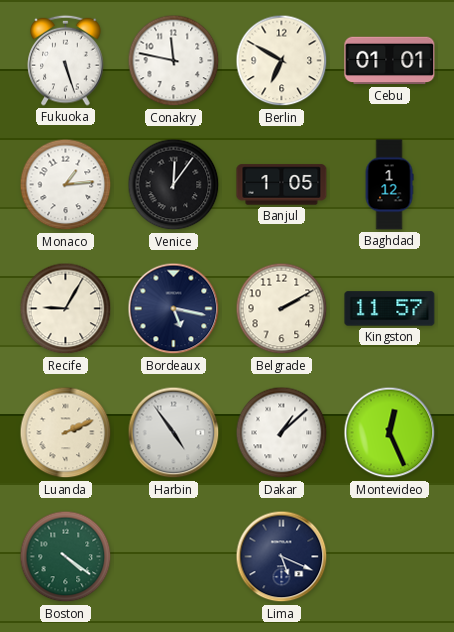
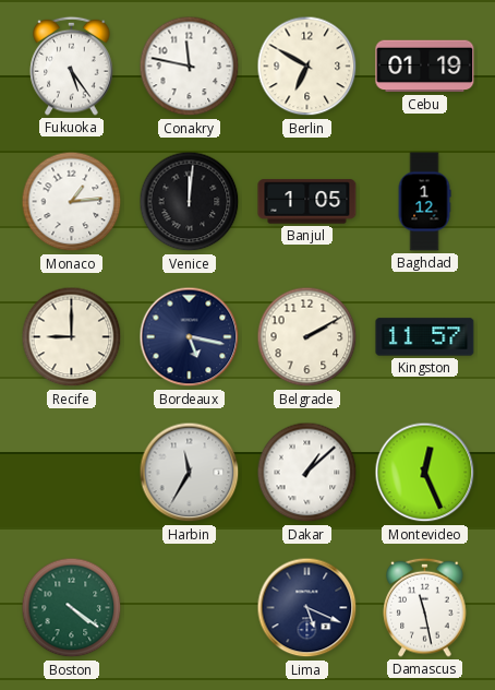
Fukuoka: 5:27 -> 5:24
Cebu: 01:01 -> 01:19
Venice: 12:06 -> 12:01
Recife: 9:05 -> 9:00
Luanda: 2:11 -> none
Harbin: 4:54 -> 11:35
Damascus: none -> 11:28
